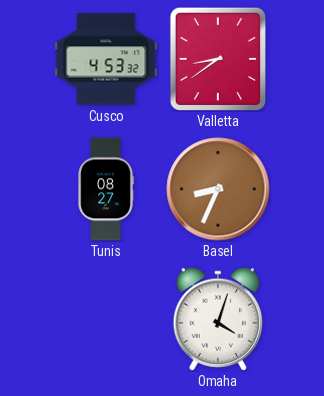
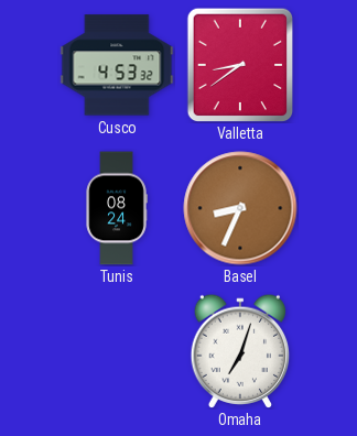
Tunis: 08:27 -> 08:24
Omaha: 4:03 -> 7:03
